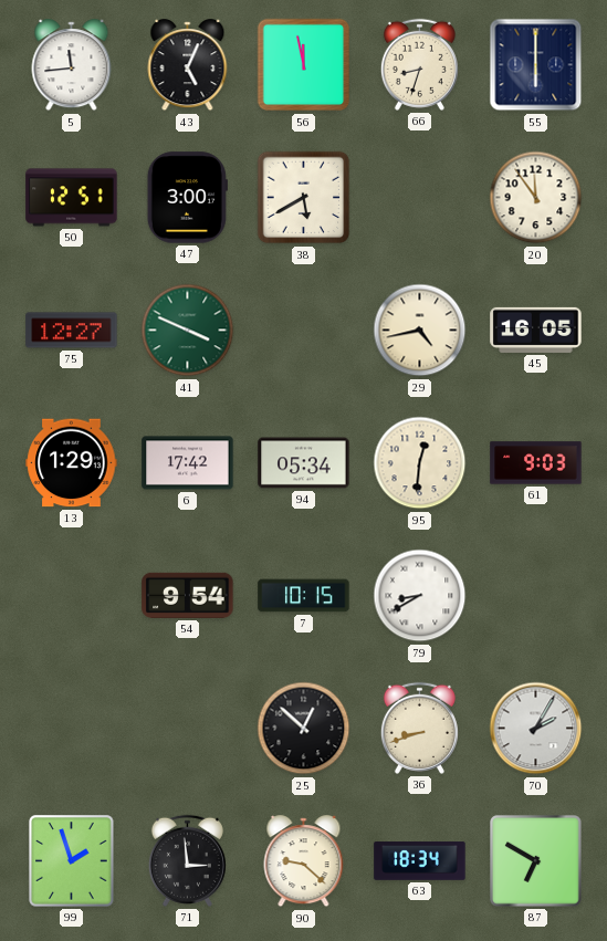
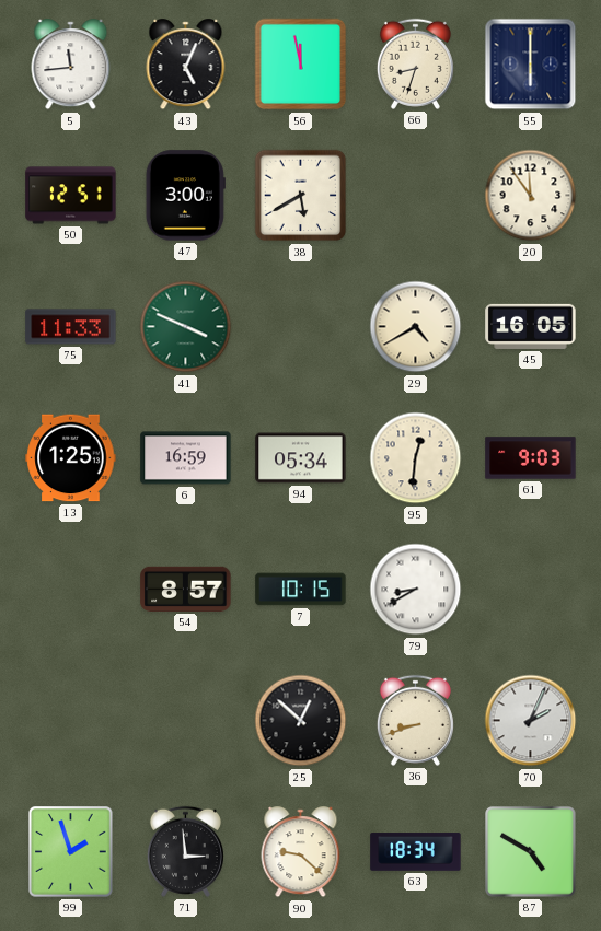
75: 12:27 -> 11:33
29: 4:43 -> 4:40
13: 1:29 -> 1:25
6: 17:42 -> 16:59
54: 9:54 -> 8:57
70: 2:05 -> 2:04
87: 6:50 -> 4:50
